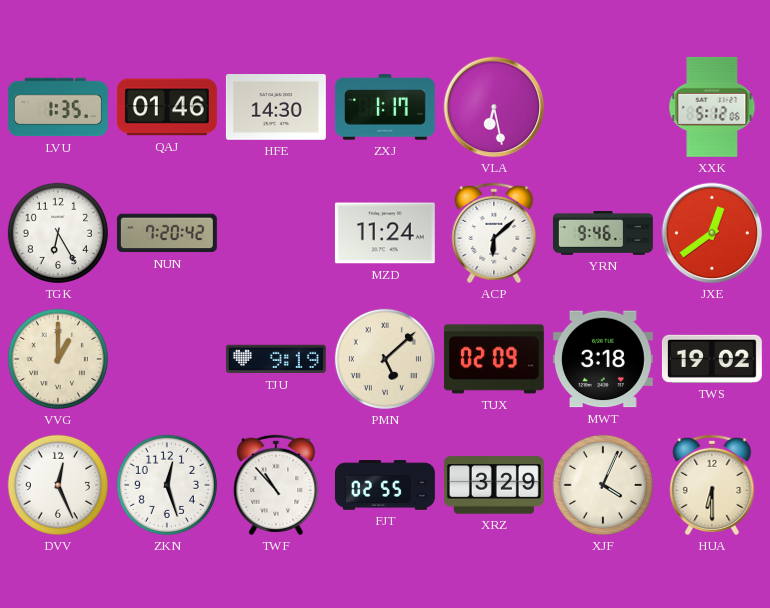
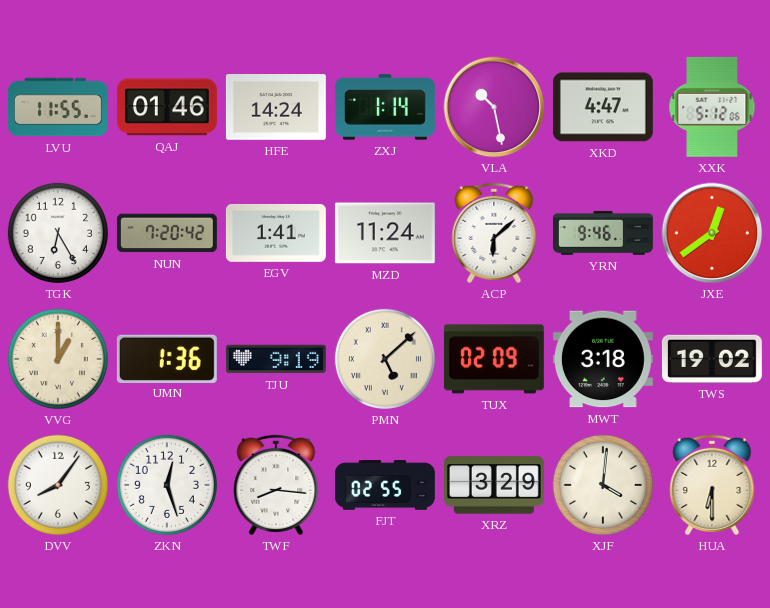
LVU: 1:35 -> 11:55
HFE: 14:30 -> 14:24
ZXJ: 1:17 -> 1:14
VLA: 6:28 -> 10:28
XKD: none -> 4:47
EGV: none -> 1:41
UMN: none -> 1:36
DVV: 12:26 -> 8:06
TWF: 10:53 -> 8:16
XJF: 4:04 -> 4:01
